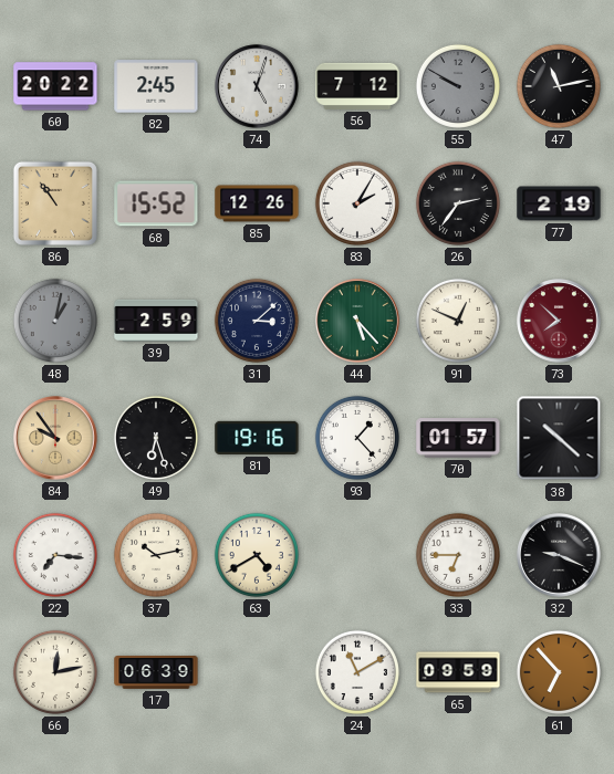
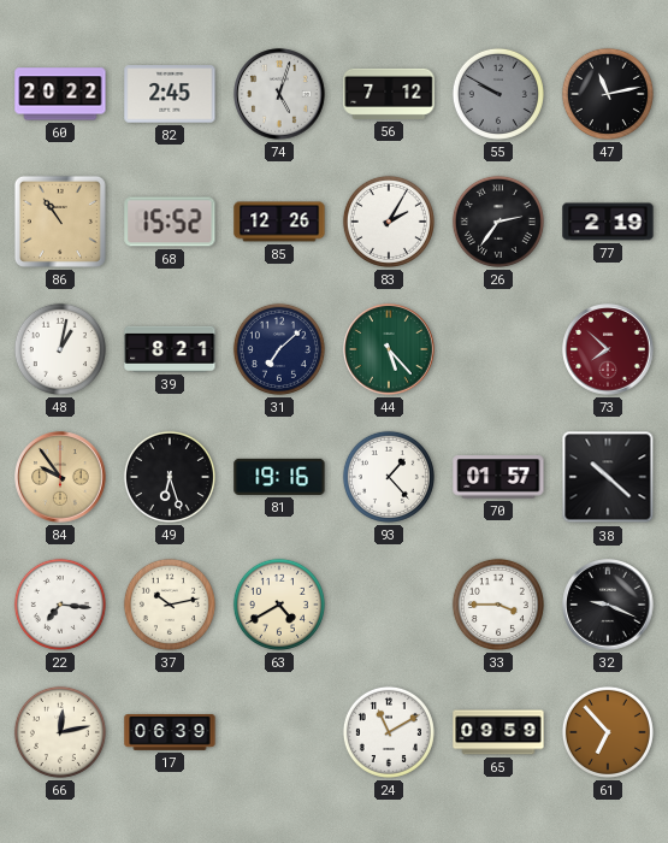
48 dial: grey -> white
39: 2:59 -> 8:21
31: 3:08 -> 7:08
91: 12:49 -> none
33: 6:45 -> 3:45
